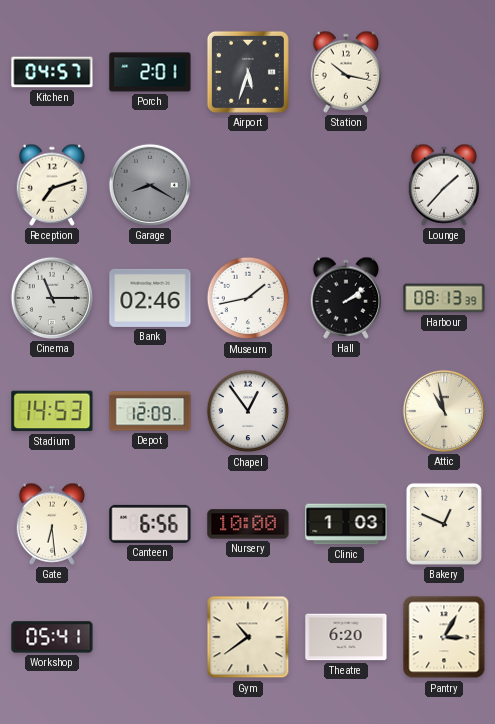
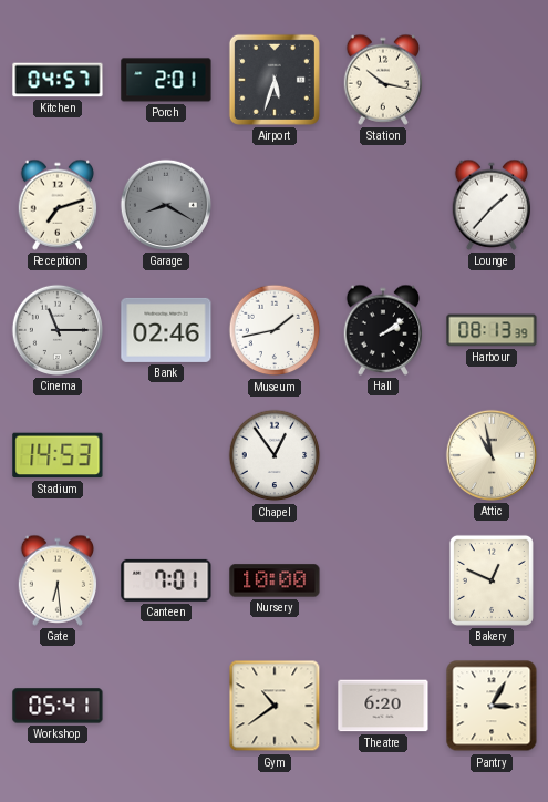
Depot: 12:09 -> none
Canteen: 6:56 -> 7:01
Clinic: 1:03 -> none
